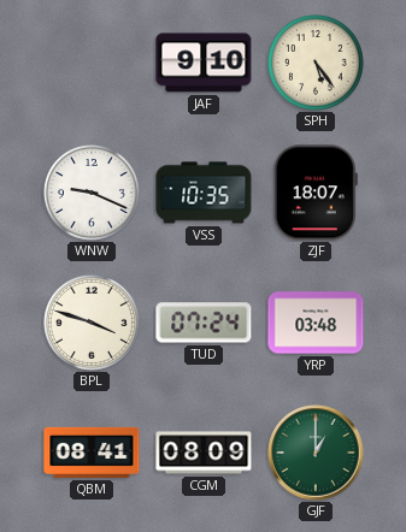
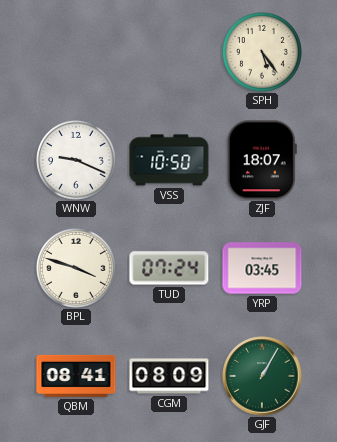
JAF: 9:10 -> none
VSS: 10:35 -> 10:50
YRP: 03:48 -> 03:45
GJF: 1:00 -> 1:05
